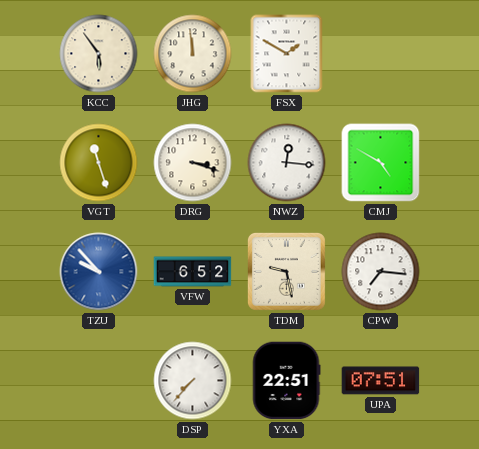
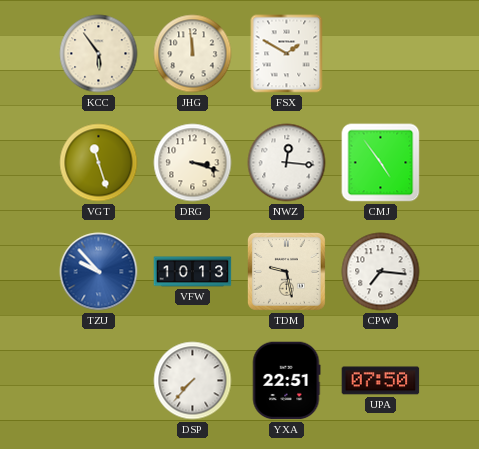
CMJ: 4:50 -> 4:54
VFW: 6:52 -> 10:13
UPA: 07:51 -> 07:50
